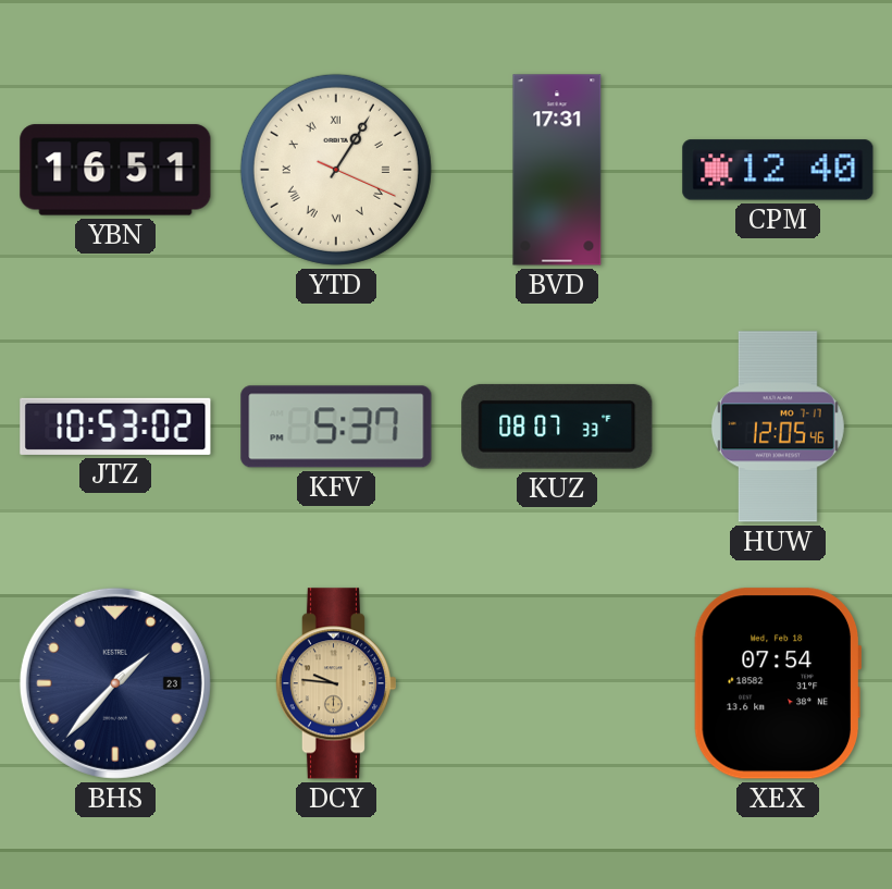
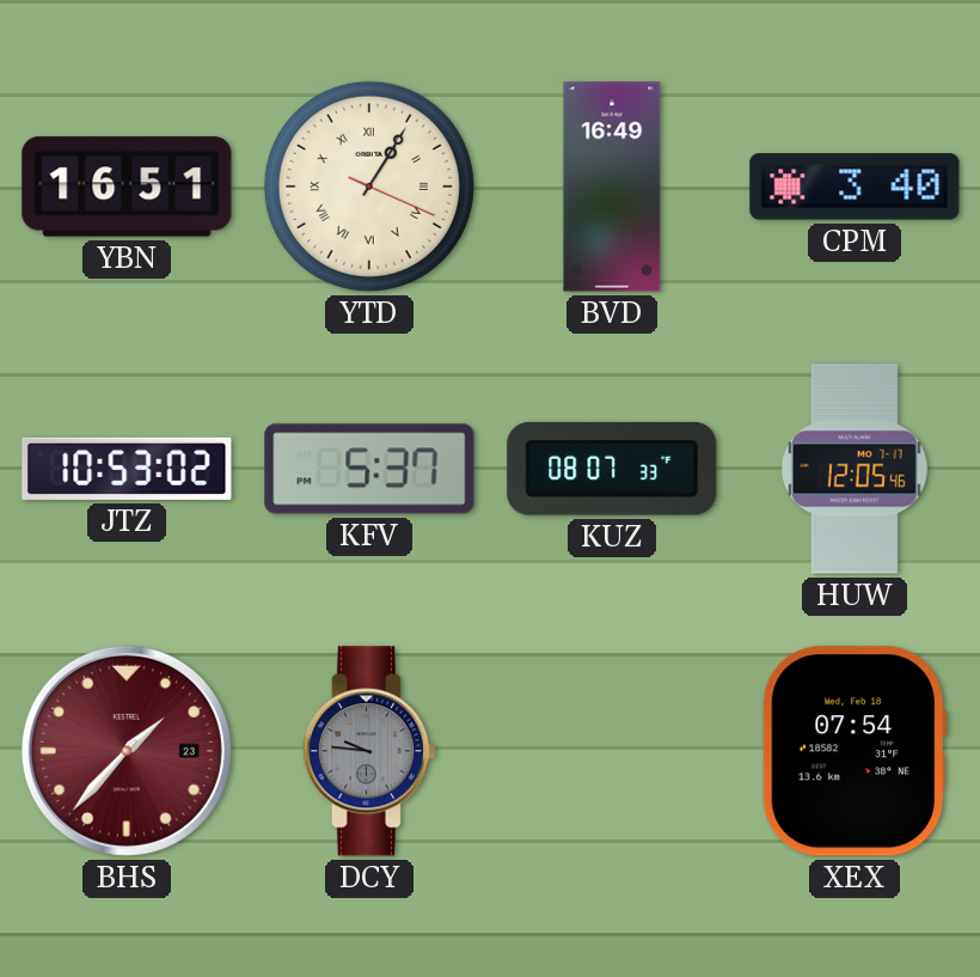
BVD: 17:31 -> 16:49
CPM: 12:40 -> 3:40
BHS dial: navy -> burgundy
DCY dial: champagne -> grey
